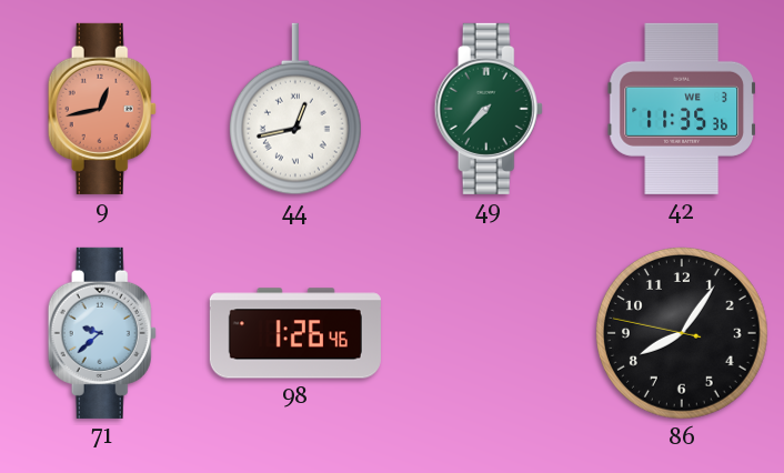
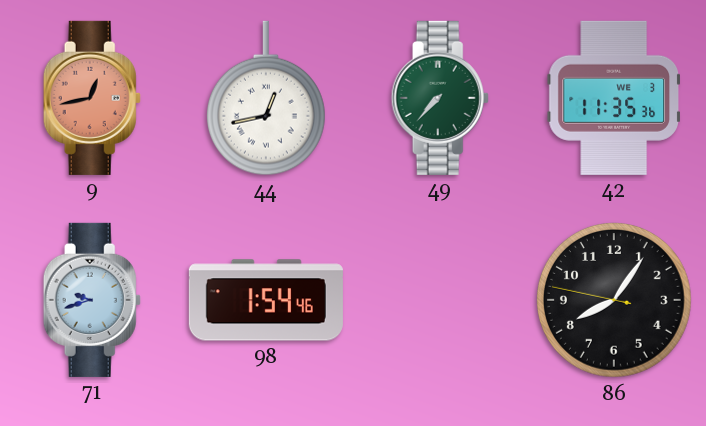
71: 9:38 -> 9:42
98: 1:26 -> 1:54
